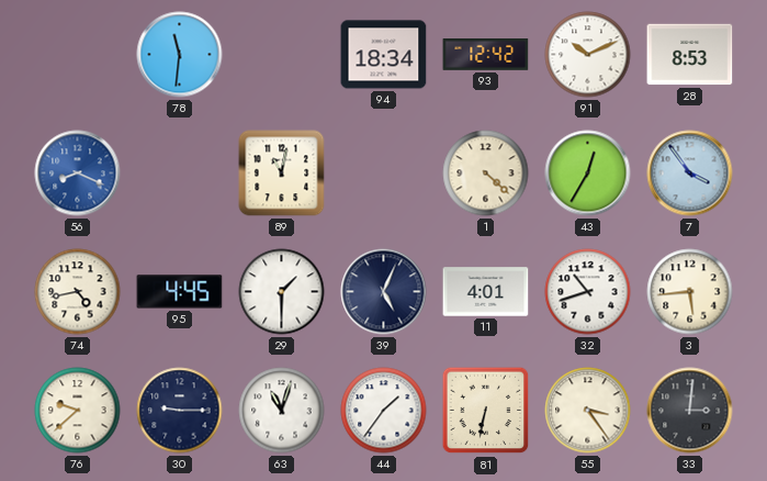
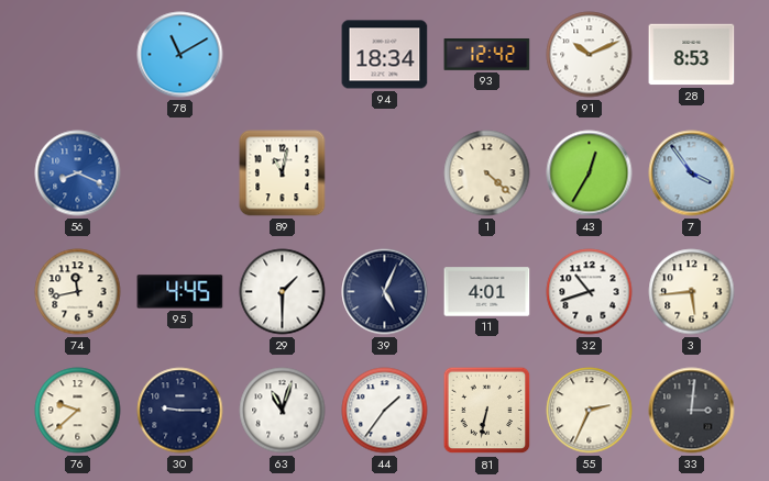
78: 11:31 -> 11:10
74: 4:43 -> 11:43
55: 3:24 -> 2:34
